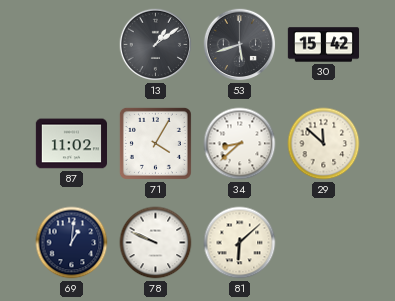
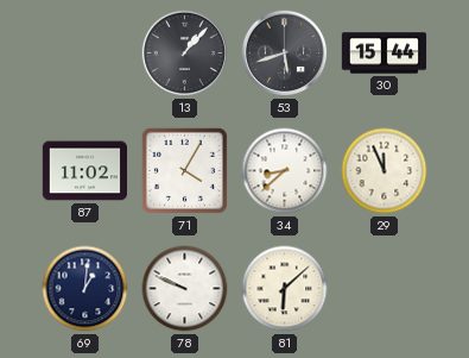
13: 1:09 -> 1:07
30: 15:42 -> 15:44
29: 11:52 -> 11:56
